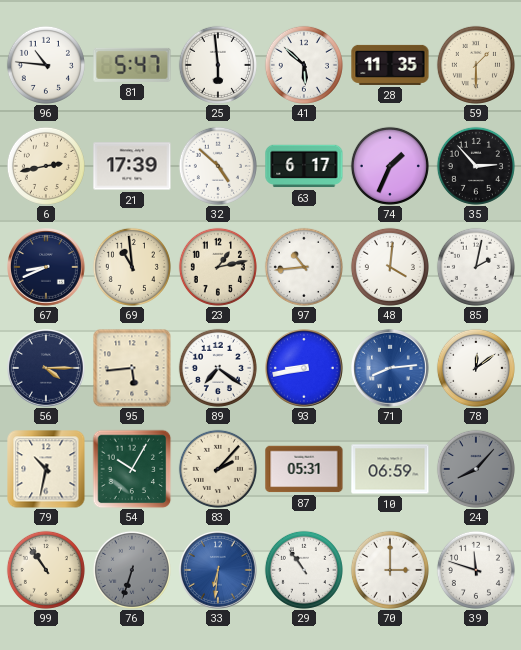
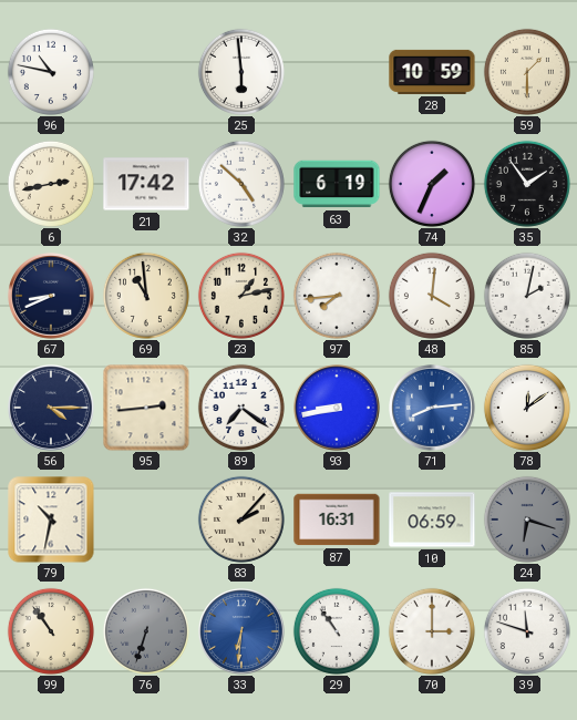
96: 10:46 -> 10:47
81: 5:47 -> none
41: 5:52 -> none
28: 11:35 -> 10:59
21: 17:39 -> 17:42
63: 6:17 -> 6:19
35: 2:53 -> 1:54
97: 10:44 -> 7:44
95: 5:44 -> 2:44
54: 10:05 -> none
87: 05:31 -> 16:31
24: 8:07 -> 6:18
